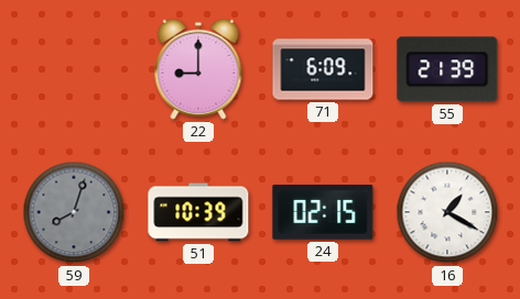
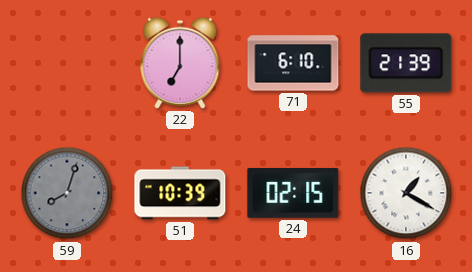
22: 9:00 -> 7:00
71: 6:09 -> 6:10
